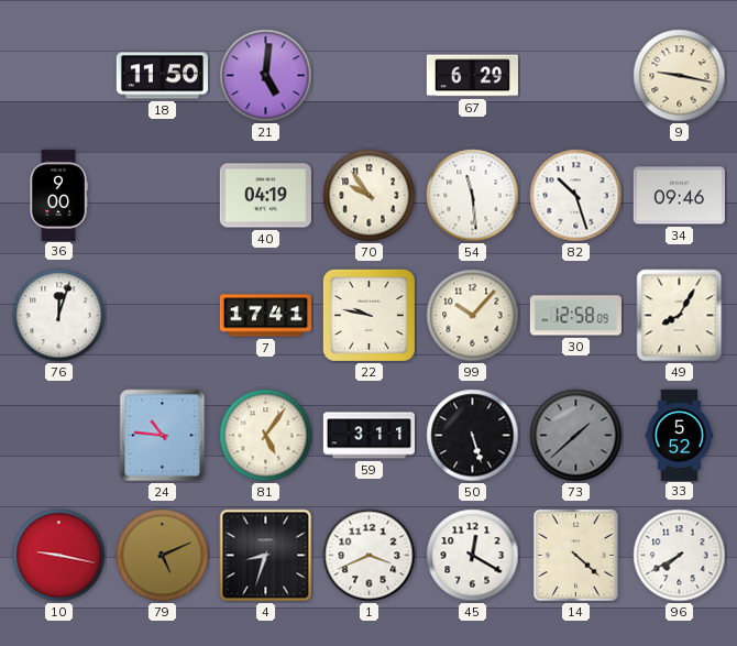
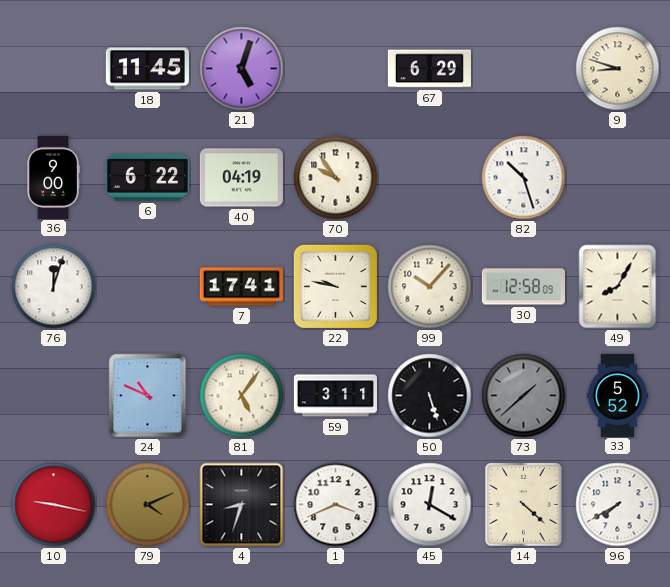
18: 11:50 -> 11:45
21: 5:01 -> 5:03
9: 9:17 -> 8:48
6: none -> 6:22
54: 11:29 -> none
34: 09:46 -> none
24: 10:46 -> 10:49
79: 5:11 -> 4:11
